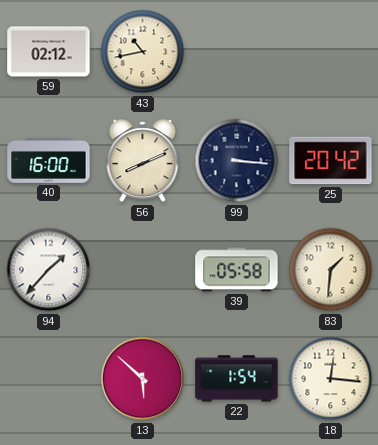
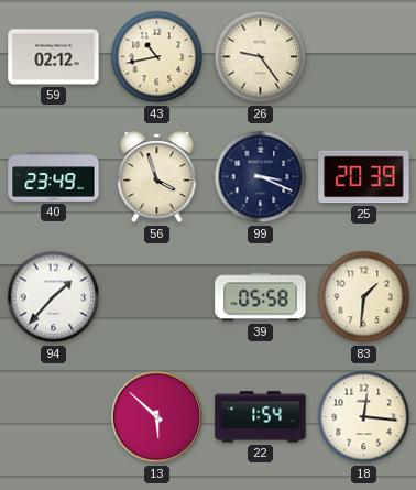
26: none -> 9:24
40: 16:00 -> 23:49
56: 8:11 -> 3:57
99: 3:16 -> 3:19
25: 20:42 -> 20:39
